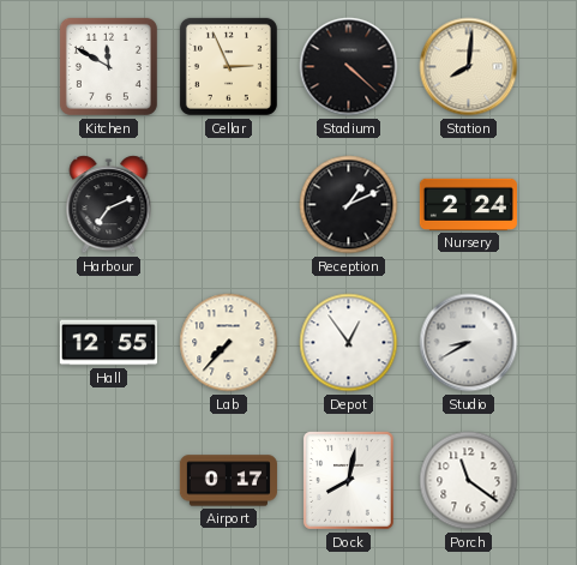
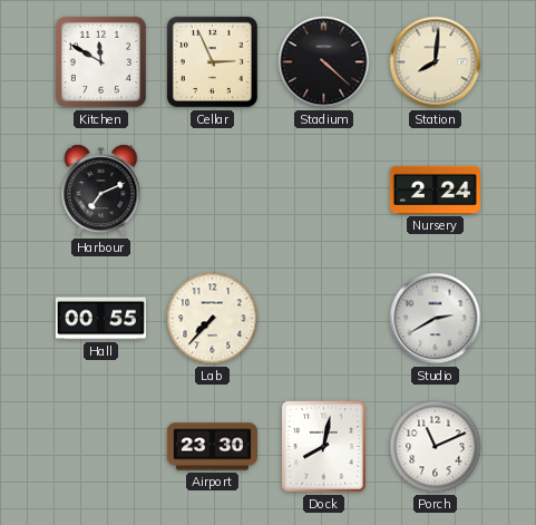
Reception: 1:11 -> none
Hall: 12:55 -> 00:55
Depot: 12:54 -> none
Studio: 8:40 -> 2:40
Airport: 0:17 -> 23:30
Porch: 11:21 -> 11:11
